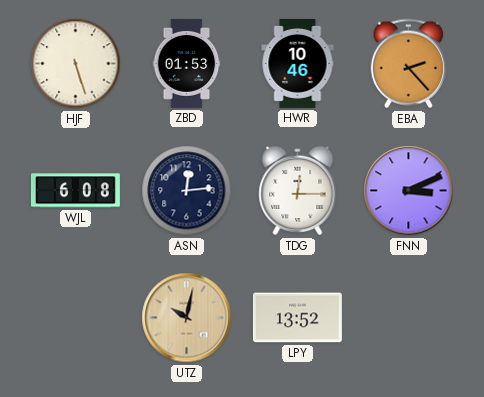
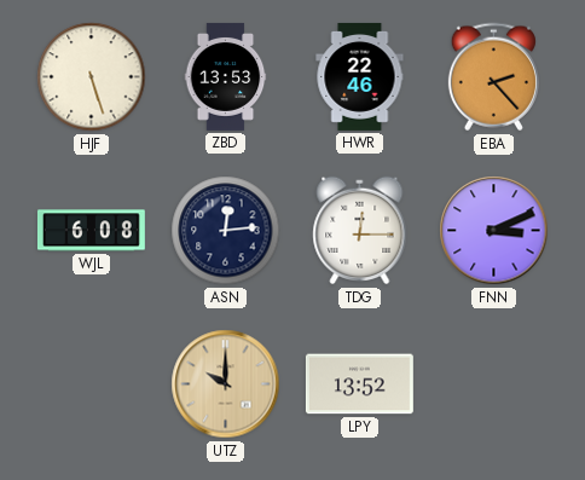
ZBD: 01:53 -> 13:53
HWR: 10:46 -> 22:46
UTZ: 10:02 -> 10:00
